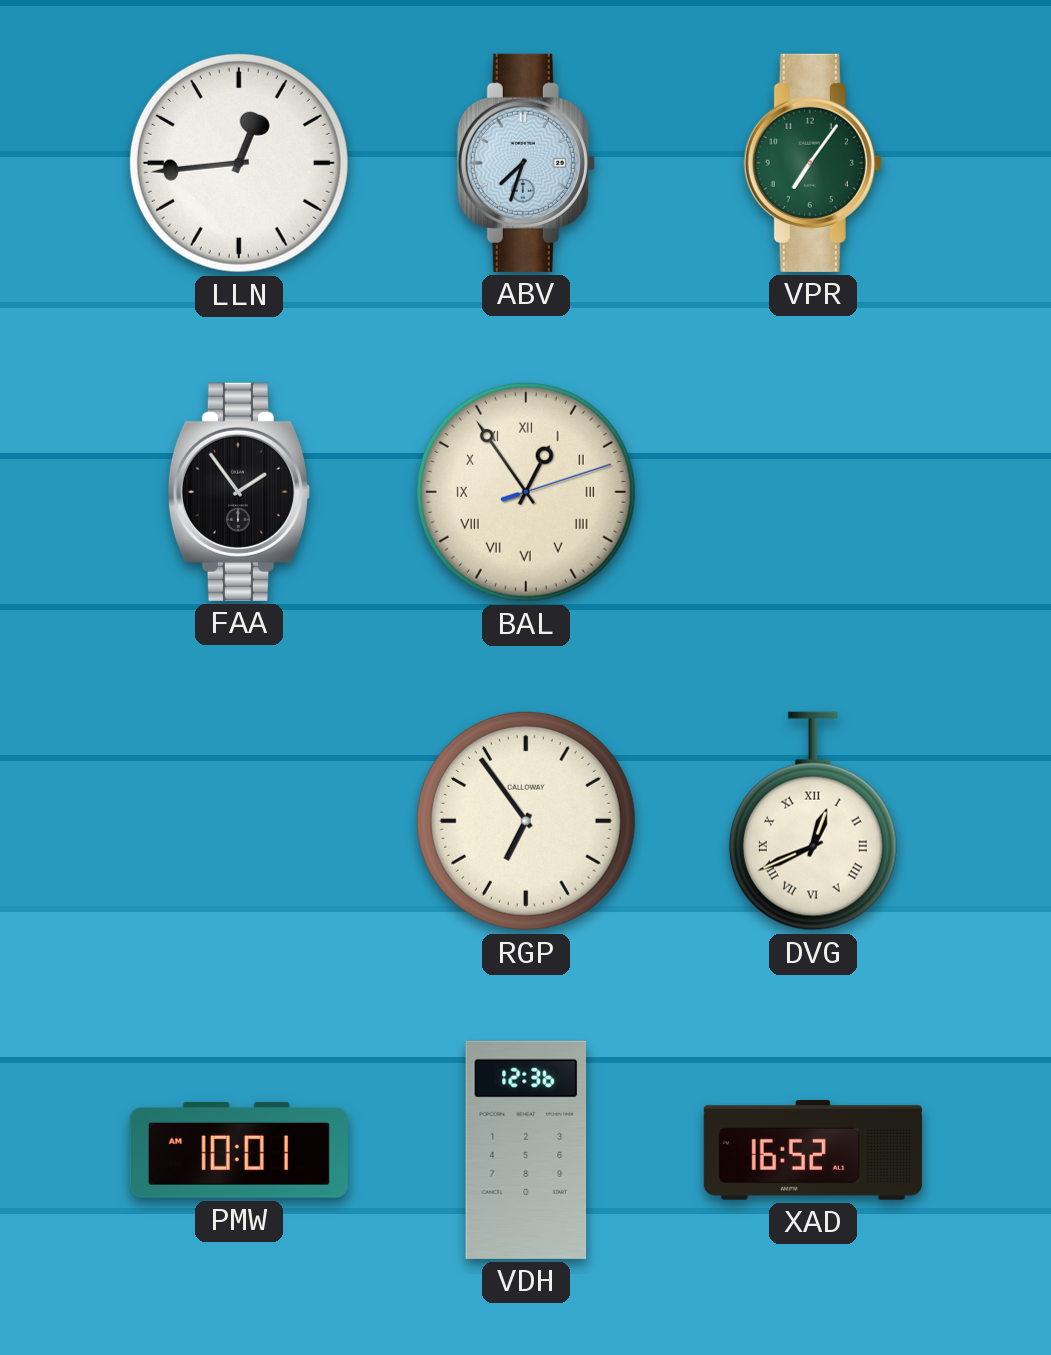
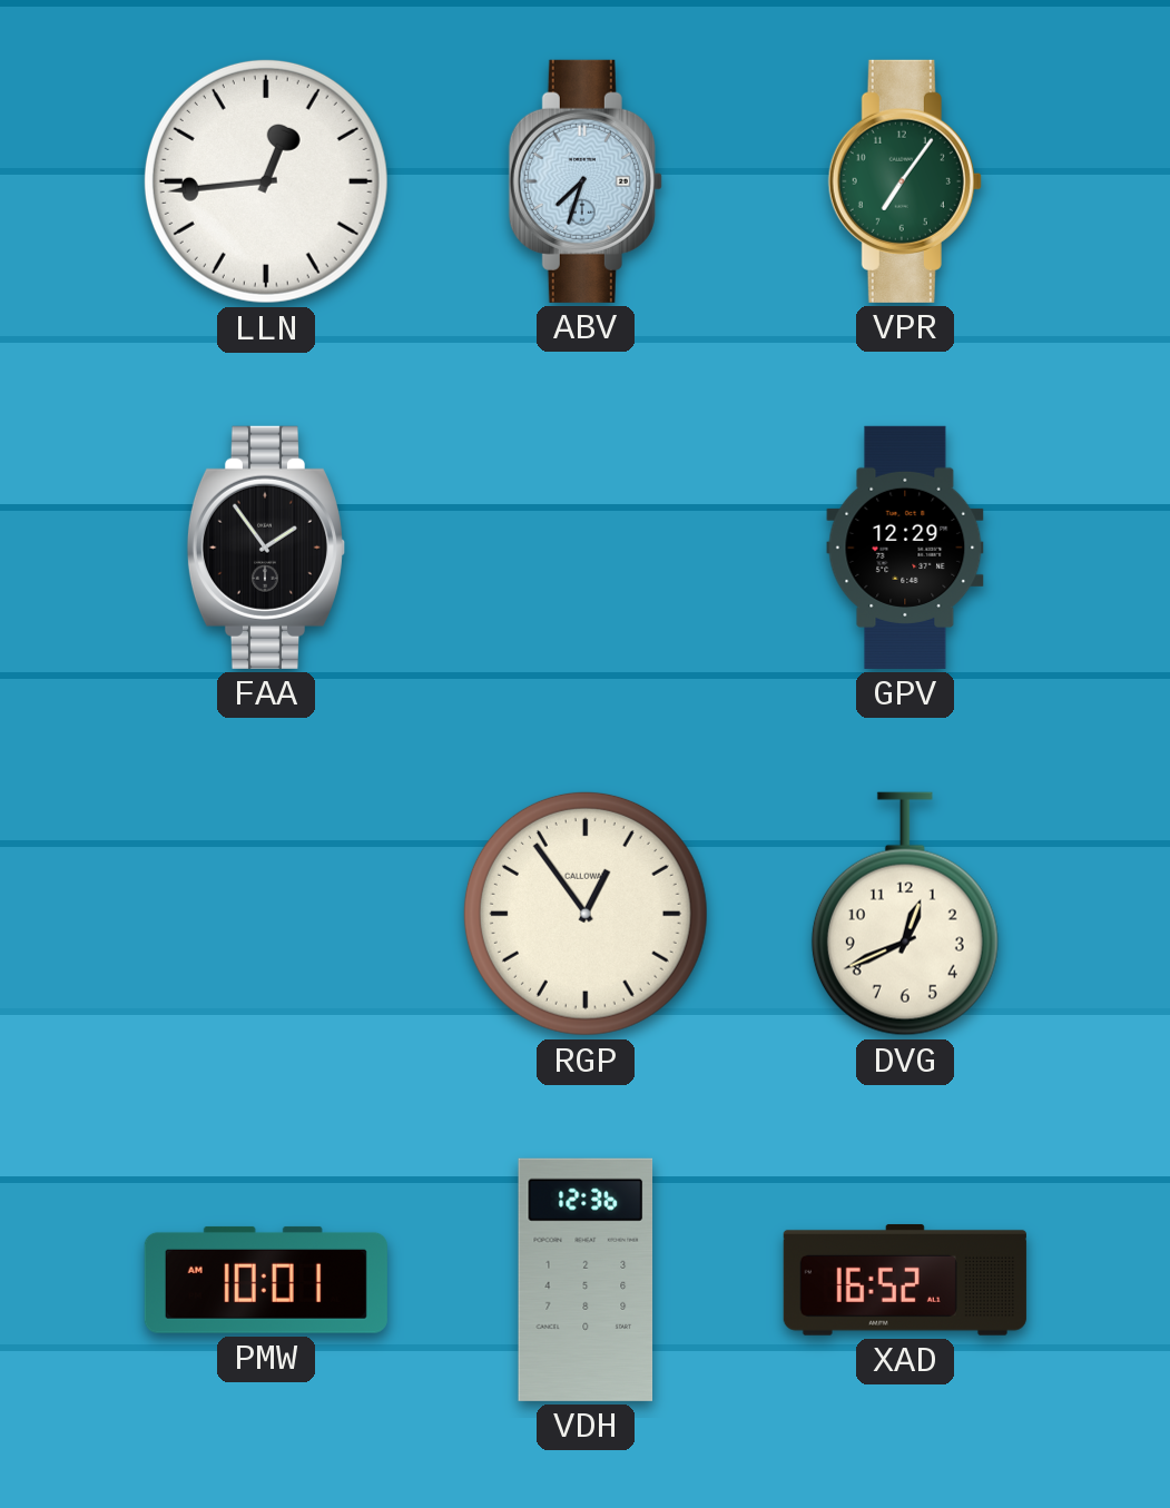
BAL: 12:54 -> none
GPV: none -> 12:29
RGP: 6:54 -> 12:54
DVG numerals: Roman -> Arabic
